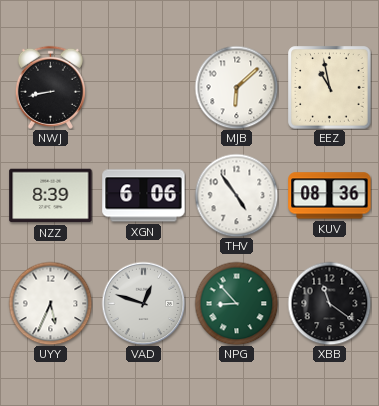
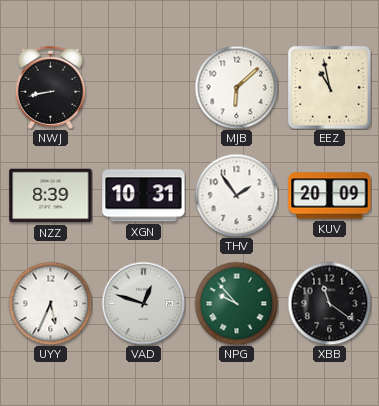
XGN: 6:06 -> 10:31
THV: 4:54 -> 1:54
KUV: 08:36 -> 20:09
NPG: 8:53 -> 9:53
